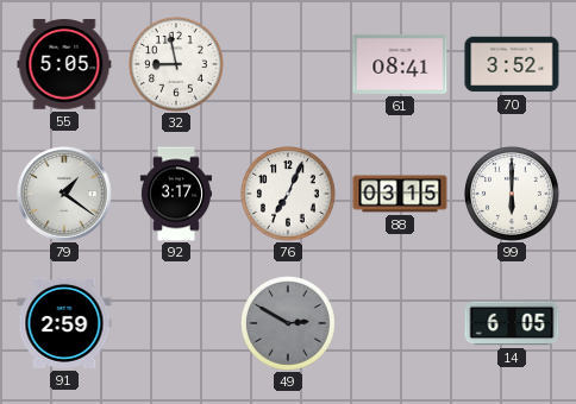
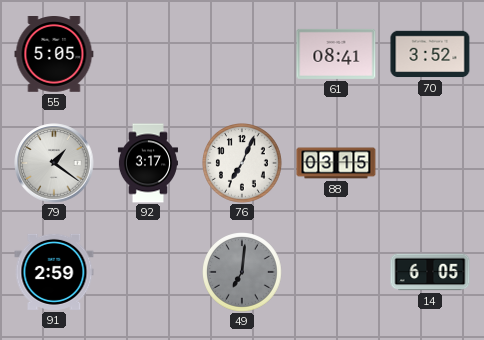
32: 8:58 -> none
99: 6:00 -> none
49: 2:50 -> 7:01
